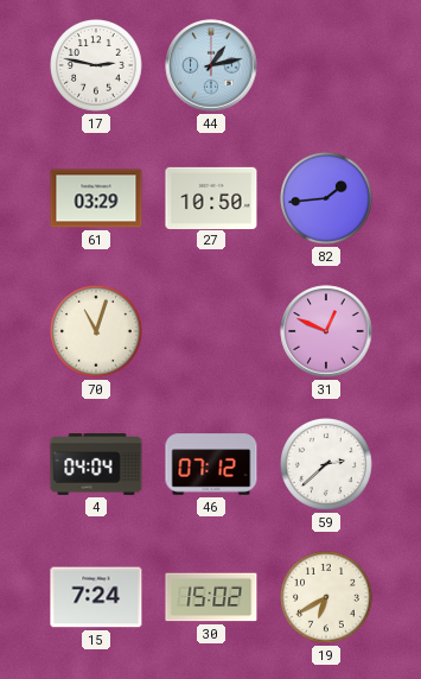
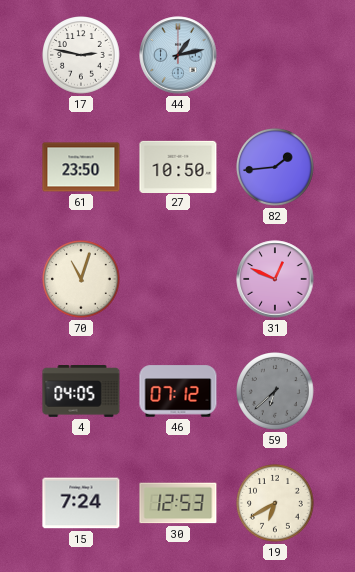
61: 03:29 -> 23:50
4: 04:04 -> 04:05
59: 2:38 -> 6:38
59 dial: white -> grey
30: 15:02 -> 12:53
